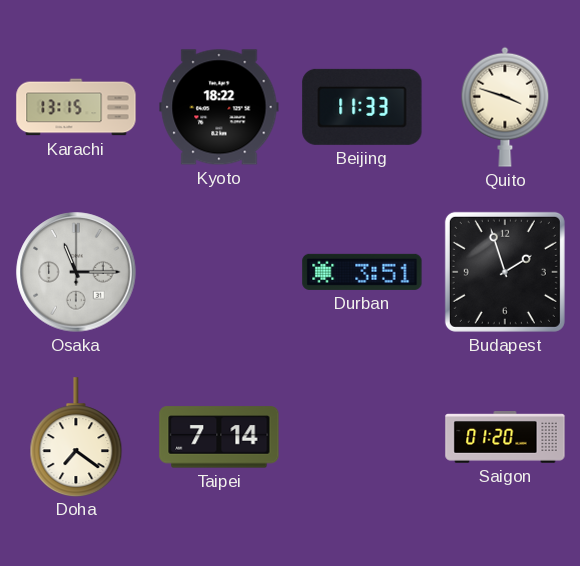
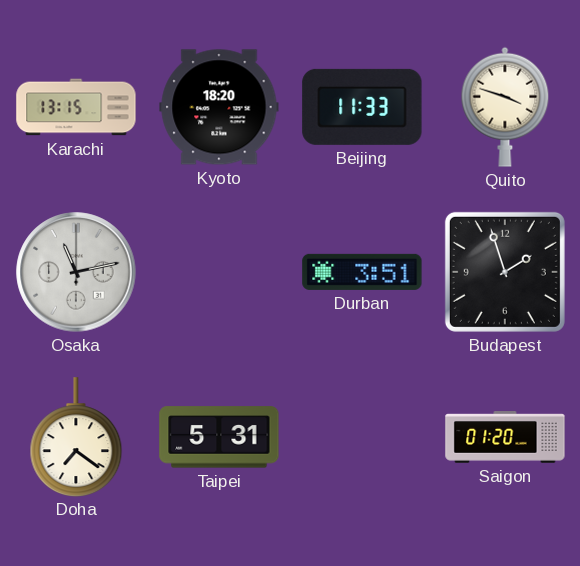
Kyoto: 18:22 -> 18:20
Osaka: 11:15 -> 11:13
Taipei: 7:14 -> 5:31
